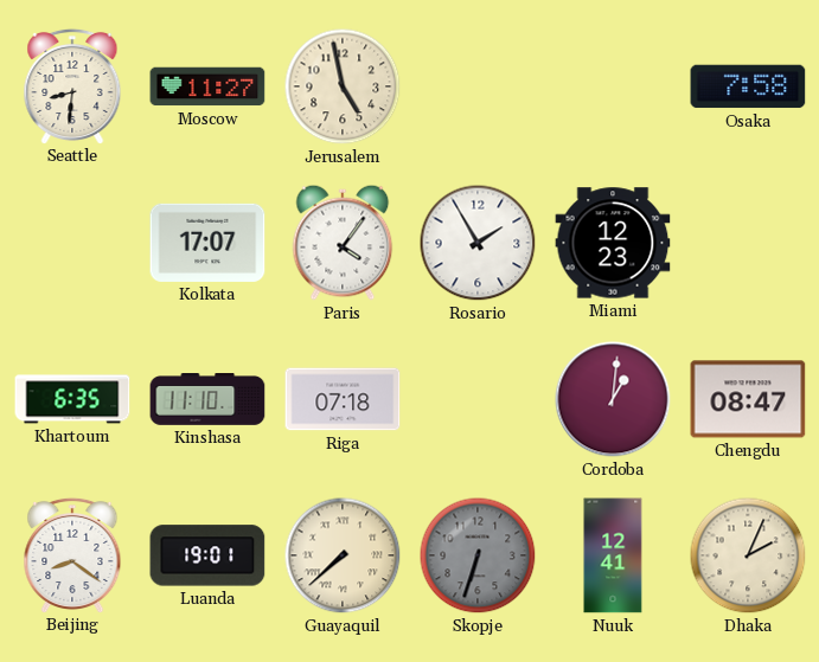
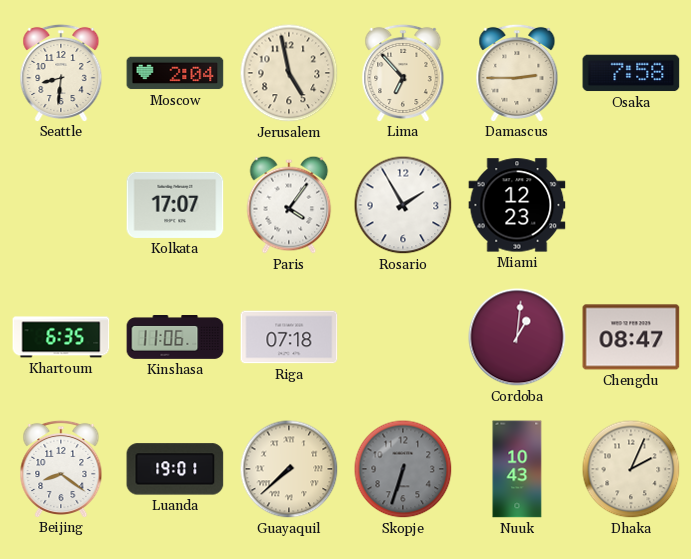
Moscow: 11:27 -> 2:04
Lima: none -> 6:53
Damascus: none -> 2:45
Kinshasa: 11:10 -> 11:06
Nuuk: 12:41 -> 10:43
